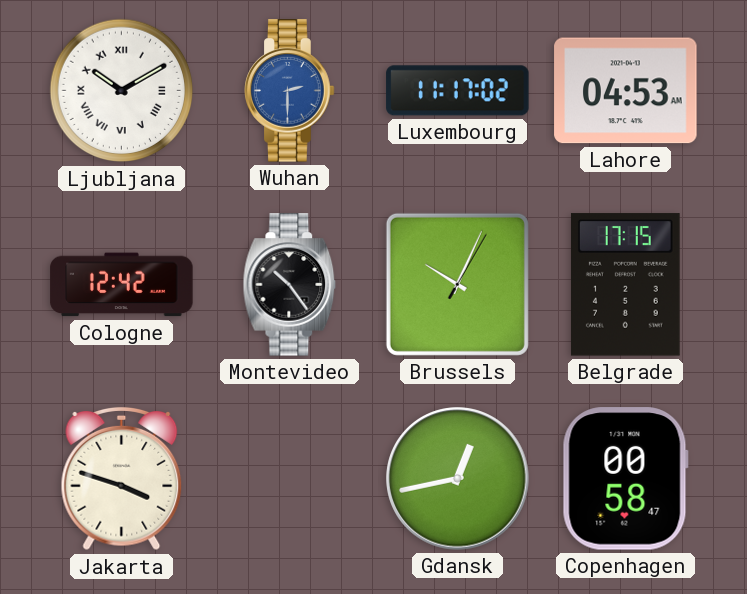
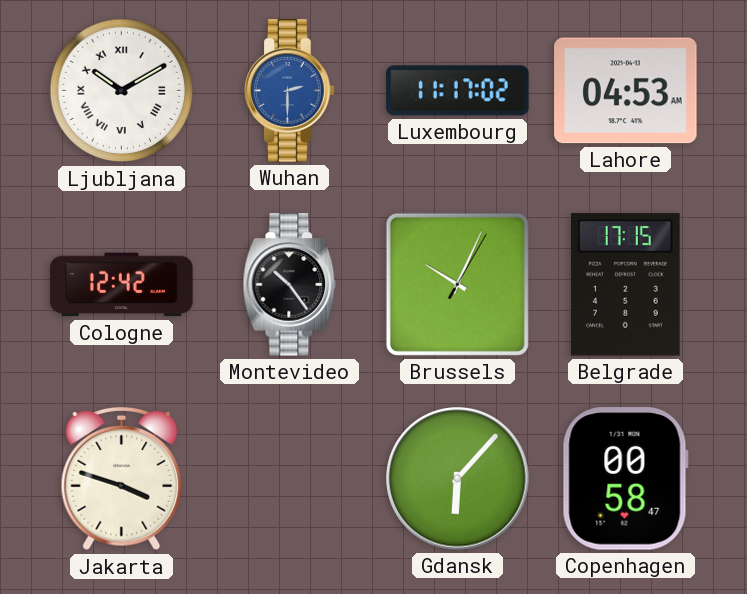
Gdansk: 12:43 -> 6:07
